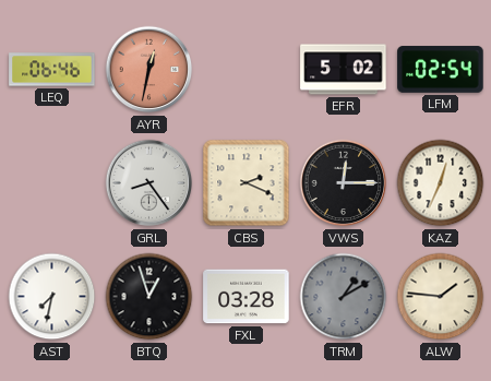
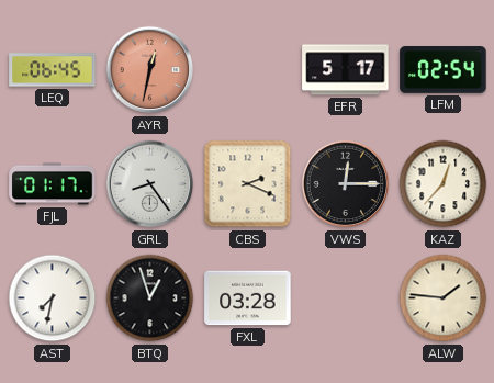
LEQ: 06:46 -> 06:45
EFR: 5:02 -> 5:17
FJL: none -> 01:17
KAZ: 12:34 -> 12:37
TRM: 1:10 -> none
